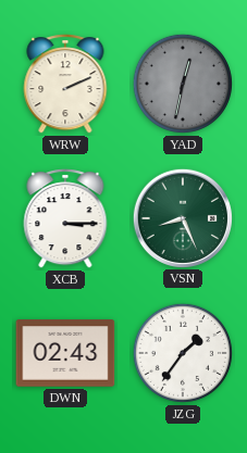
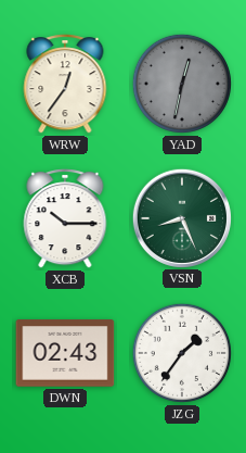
WRW: 2:11 -> 12:36
XCB: 3:15 -> 10:15
